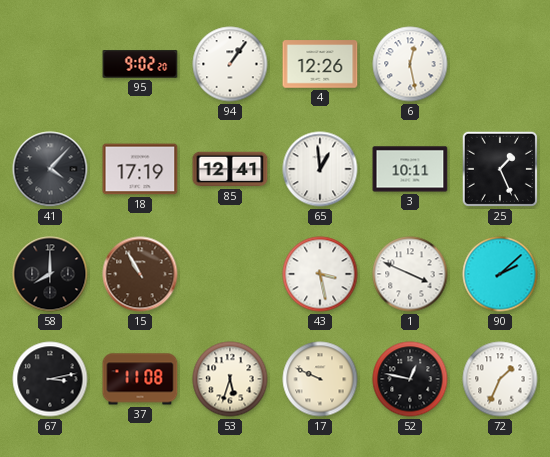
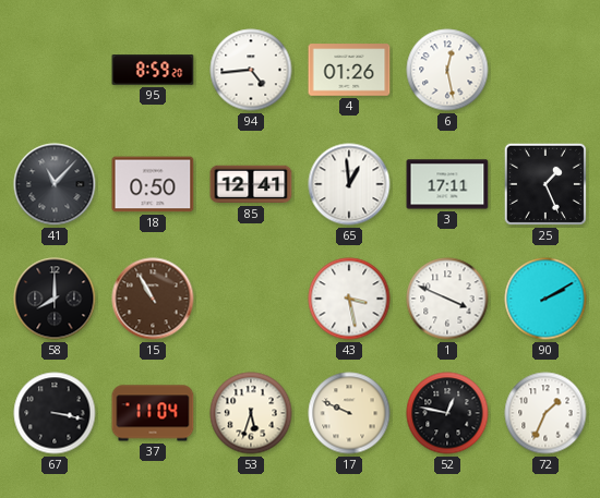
95: 9:02 -> 8:59
94: 1:06 -> 4:44
4: 12:26 -> 01:26
41: 4:07 -> 11:07
18: 17:19 -> 0:50
3: 10:11 -> 17:11
90: 2:08 -> 2:10
67: 3:13 -> 3:17
37: 11:08 -> 11:04
